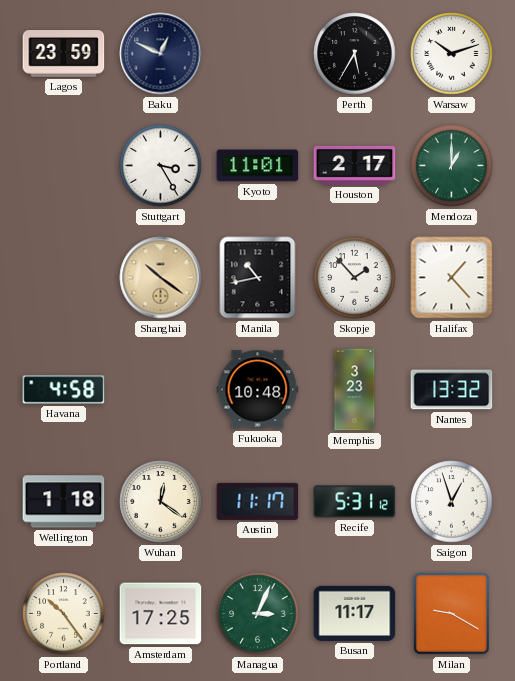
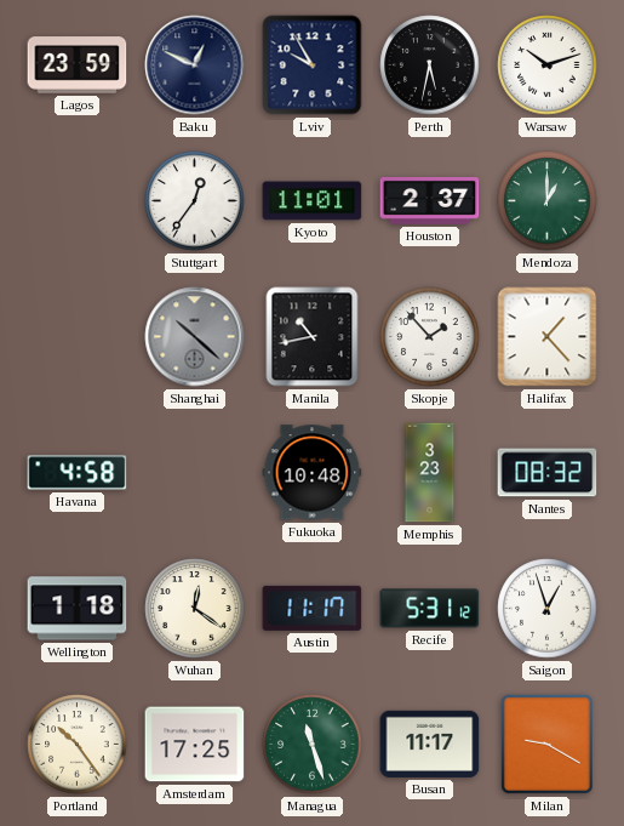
Lviv: none -> 9:55
Perth: 5:35 -> 5:32
Stuttgart: 3:25 -> 12:36
Houston: 2:17 -> 2:37
Shanghai: 10:21 -> 10:22
Shanghai dial: champagne -> grey
Nantes: 13:32 -> 08:32
Managua: 3:04 -> 11:27
